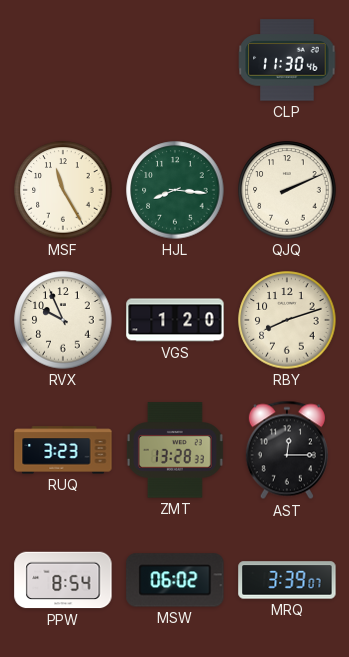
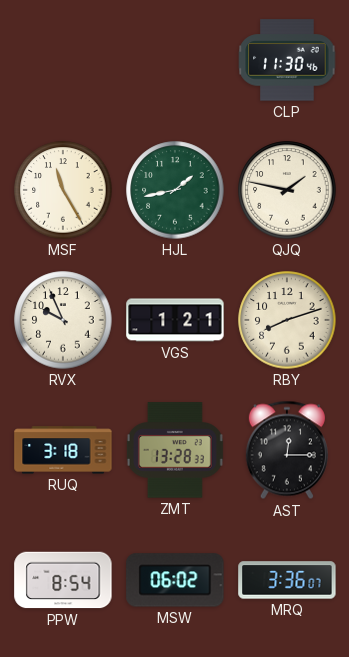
HJL: 8:16 -> 1:43
QJQ: 2:11 -> 1:47
VGS: 1:20 -> 1:21
RUQ: 3:23 -> 3:18
MRQ: 3:39 -> 3:36
